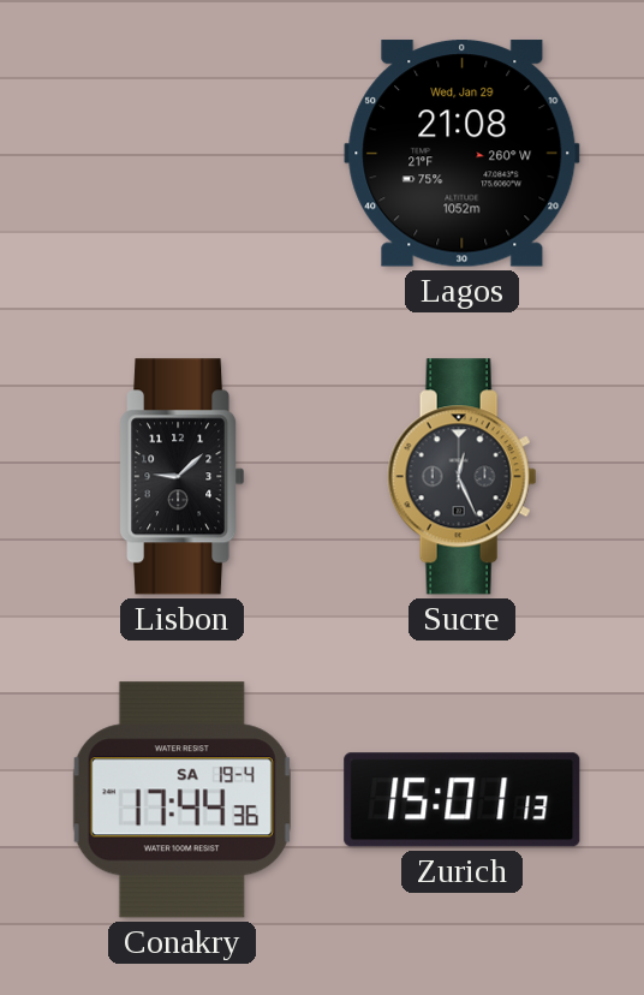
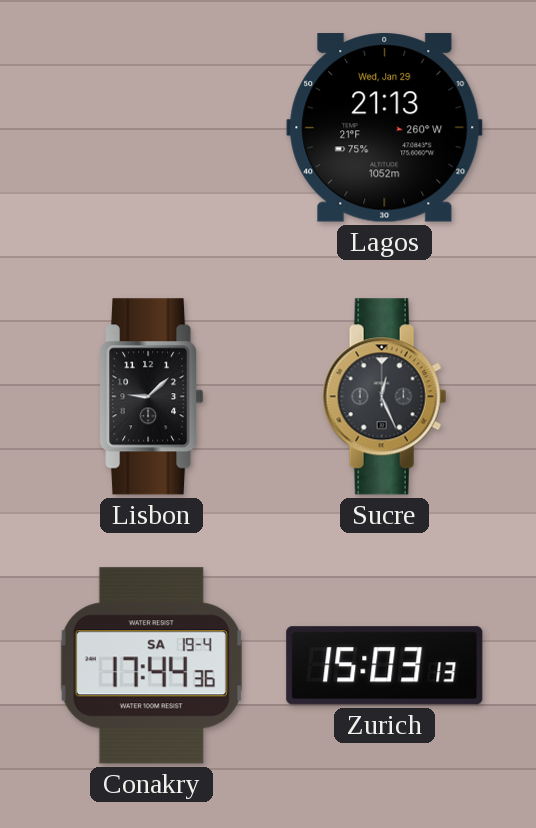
Lagos: 21:08 -> 21:13
Zurich: 15:01 -> 15:03
